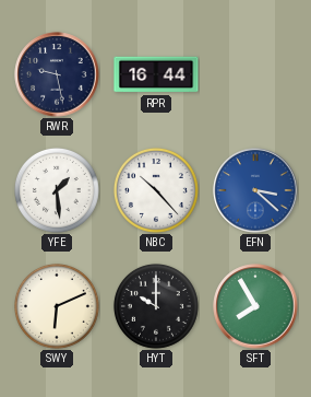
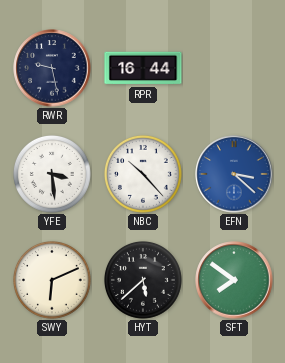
YFE: 1:29 -> 3:29
HYT: 10:00 -> 5:38
SFT: 7:55 -> 7:51
